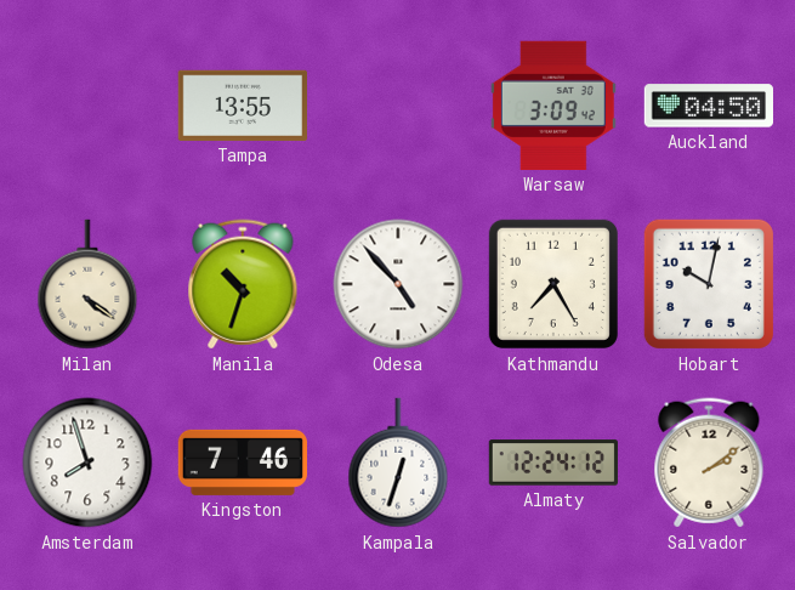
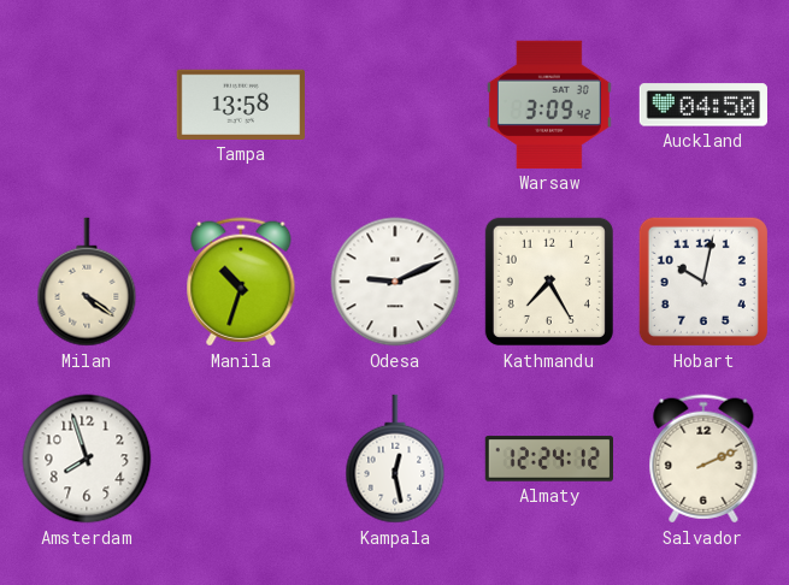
Tampa: 13:55 -> 13:58
Odesa: 4:53 -> 9:11
Kingston: 7:46 -> none
Kampala: 12:33 -> 12:28
Salvador: 2:09 -> 2:11
